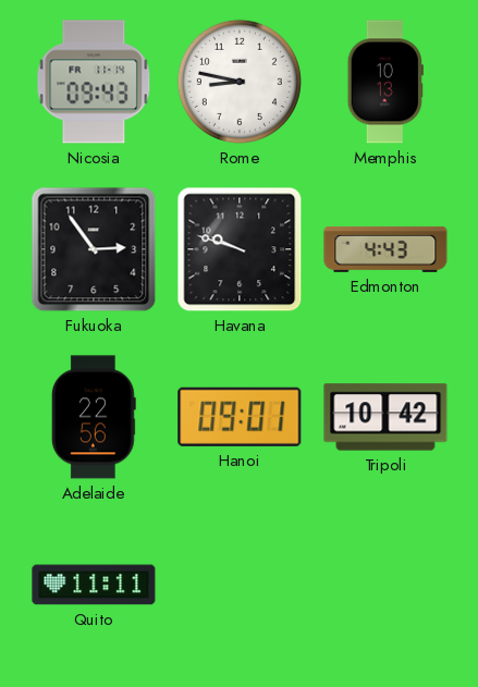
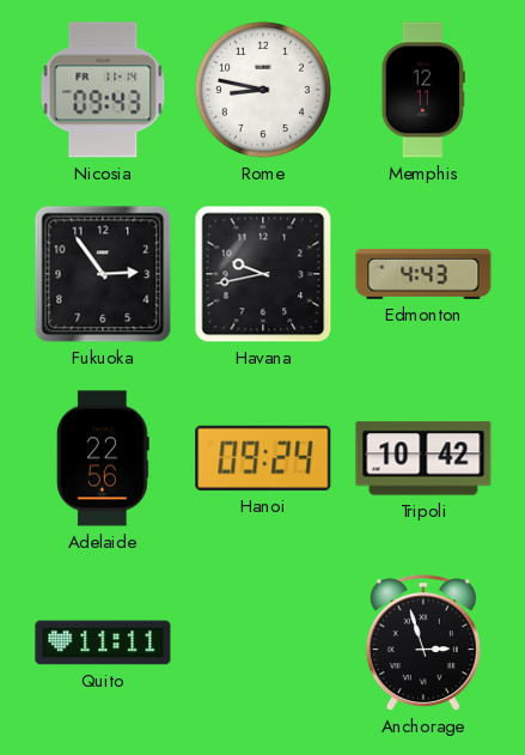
Memphis: 10:13 -> 12:11
Havana: 9:48 -> 9:43
Hanoi: 09:01 -> 09:24
Anchorage: none -> 2:57
